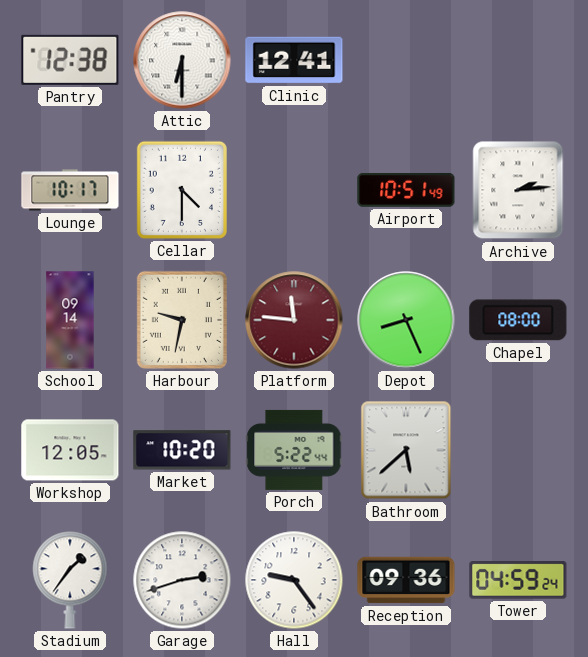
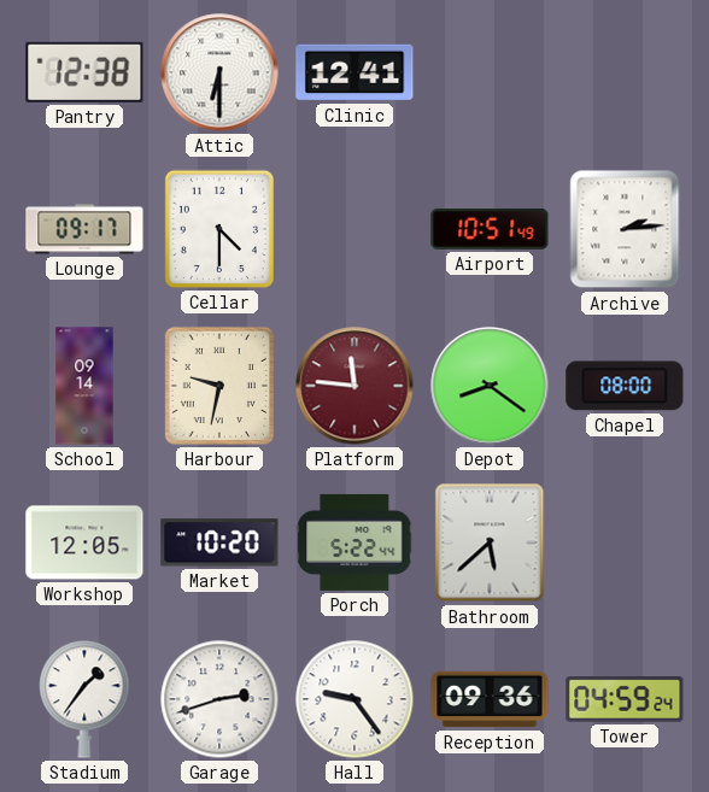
Lounge: 10:17 -> 09:17
Depot: 8:26 -> 8:21
